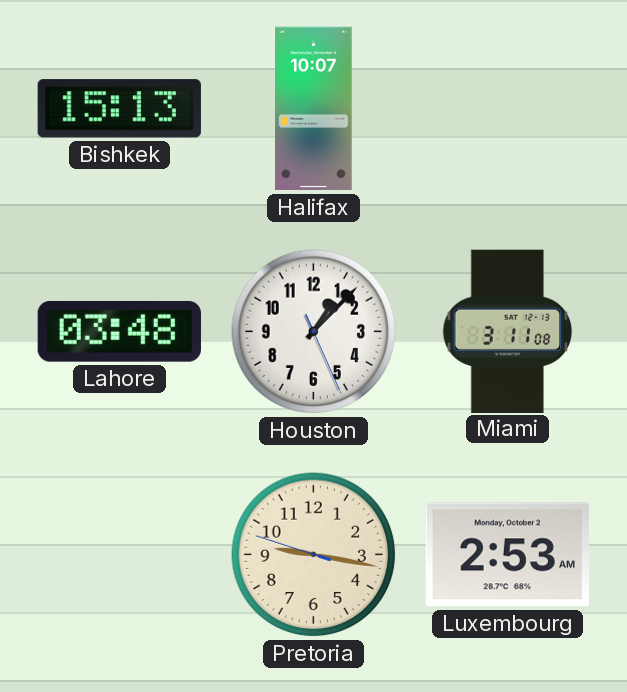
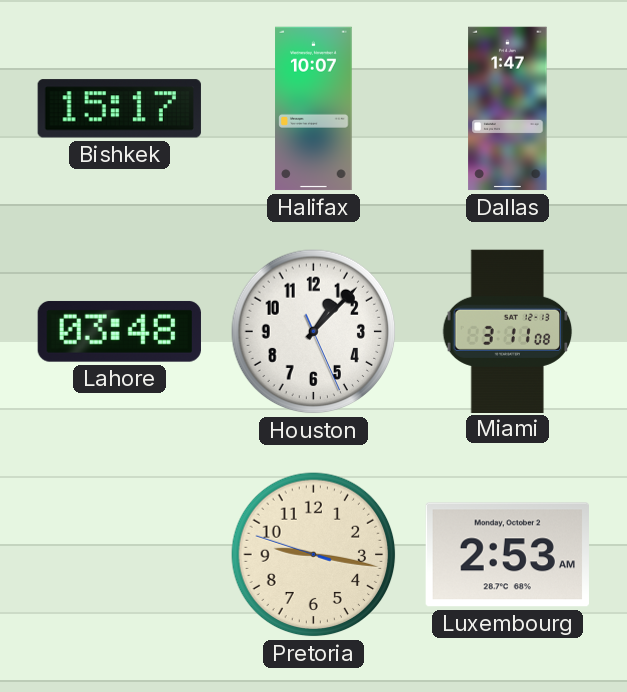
Bishkek: 15:13 -> 15:17
Dallas: none -> 1:47
